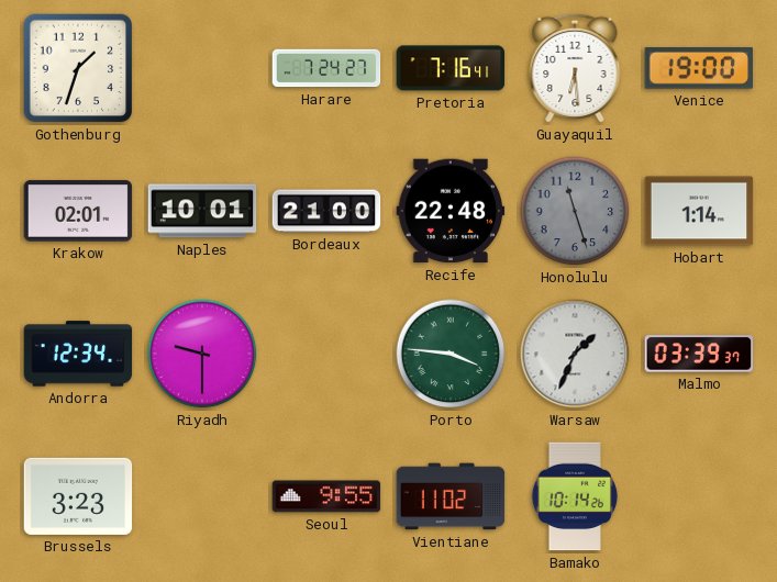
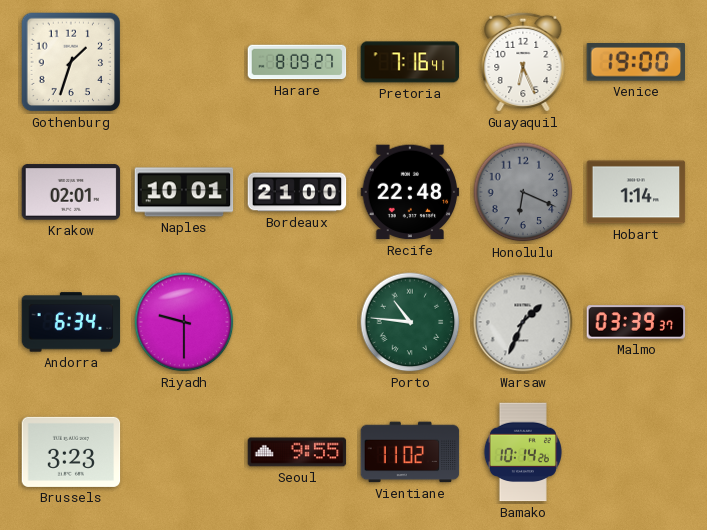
Harare: 7:24 -> 8:09
Guayaquil: 6:29 -> 6:26
Honolulu: 11:27 -> 6:19
Andorra: 12:34 -> 6:34
Porto: 3:46 -> 10:46
